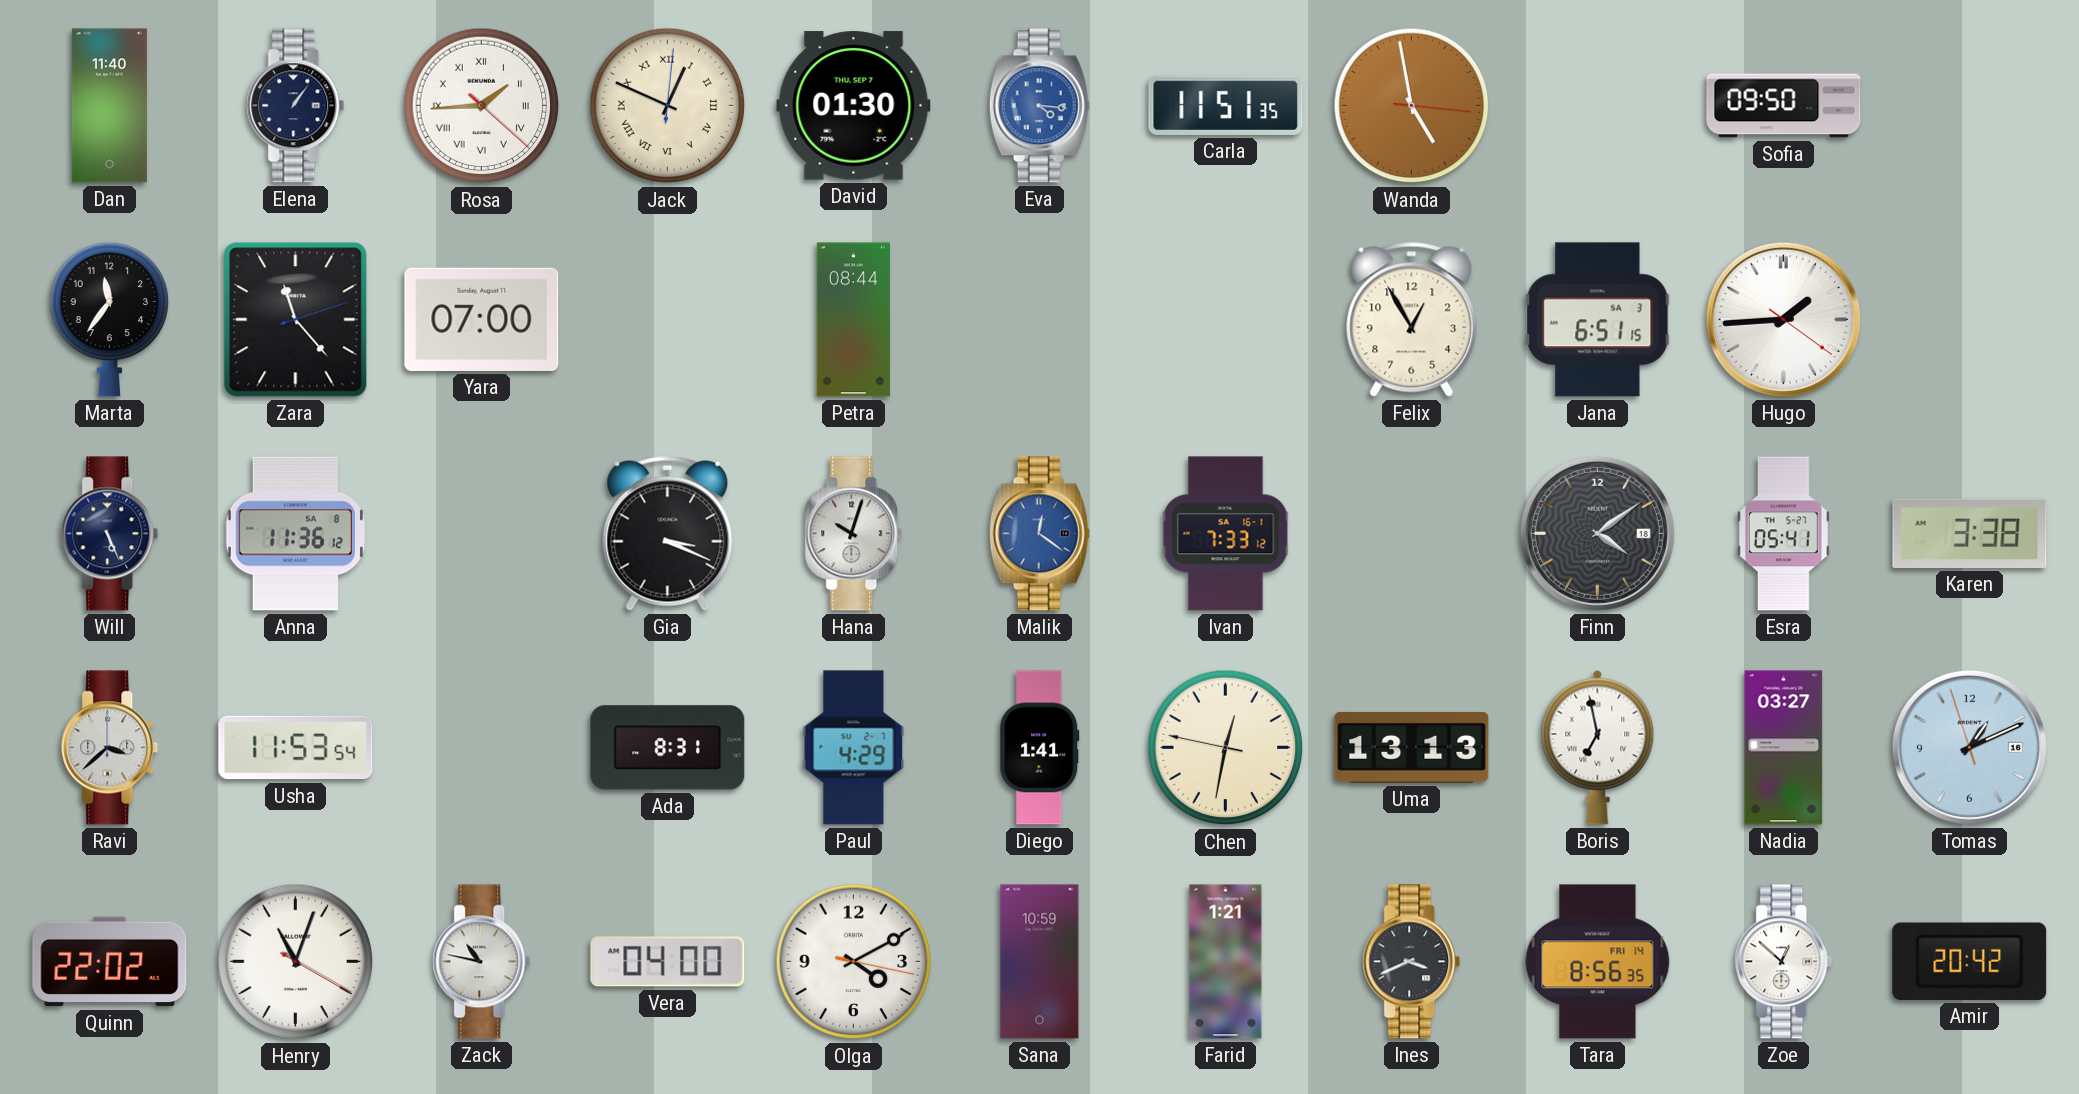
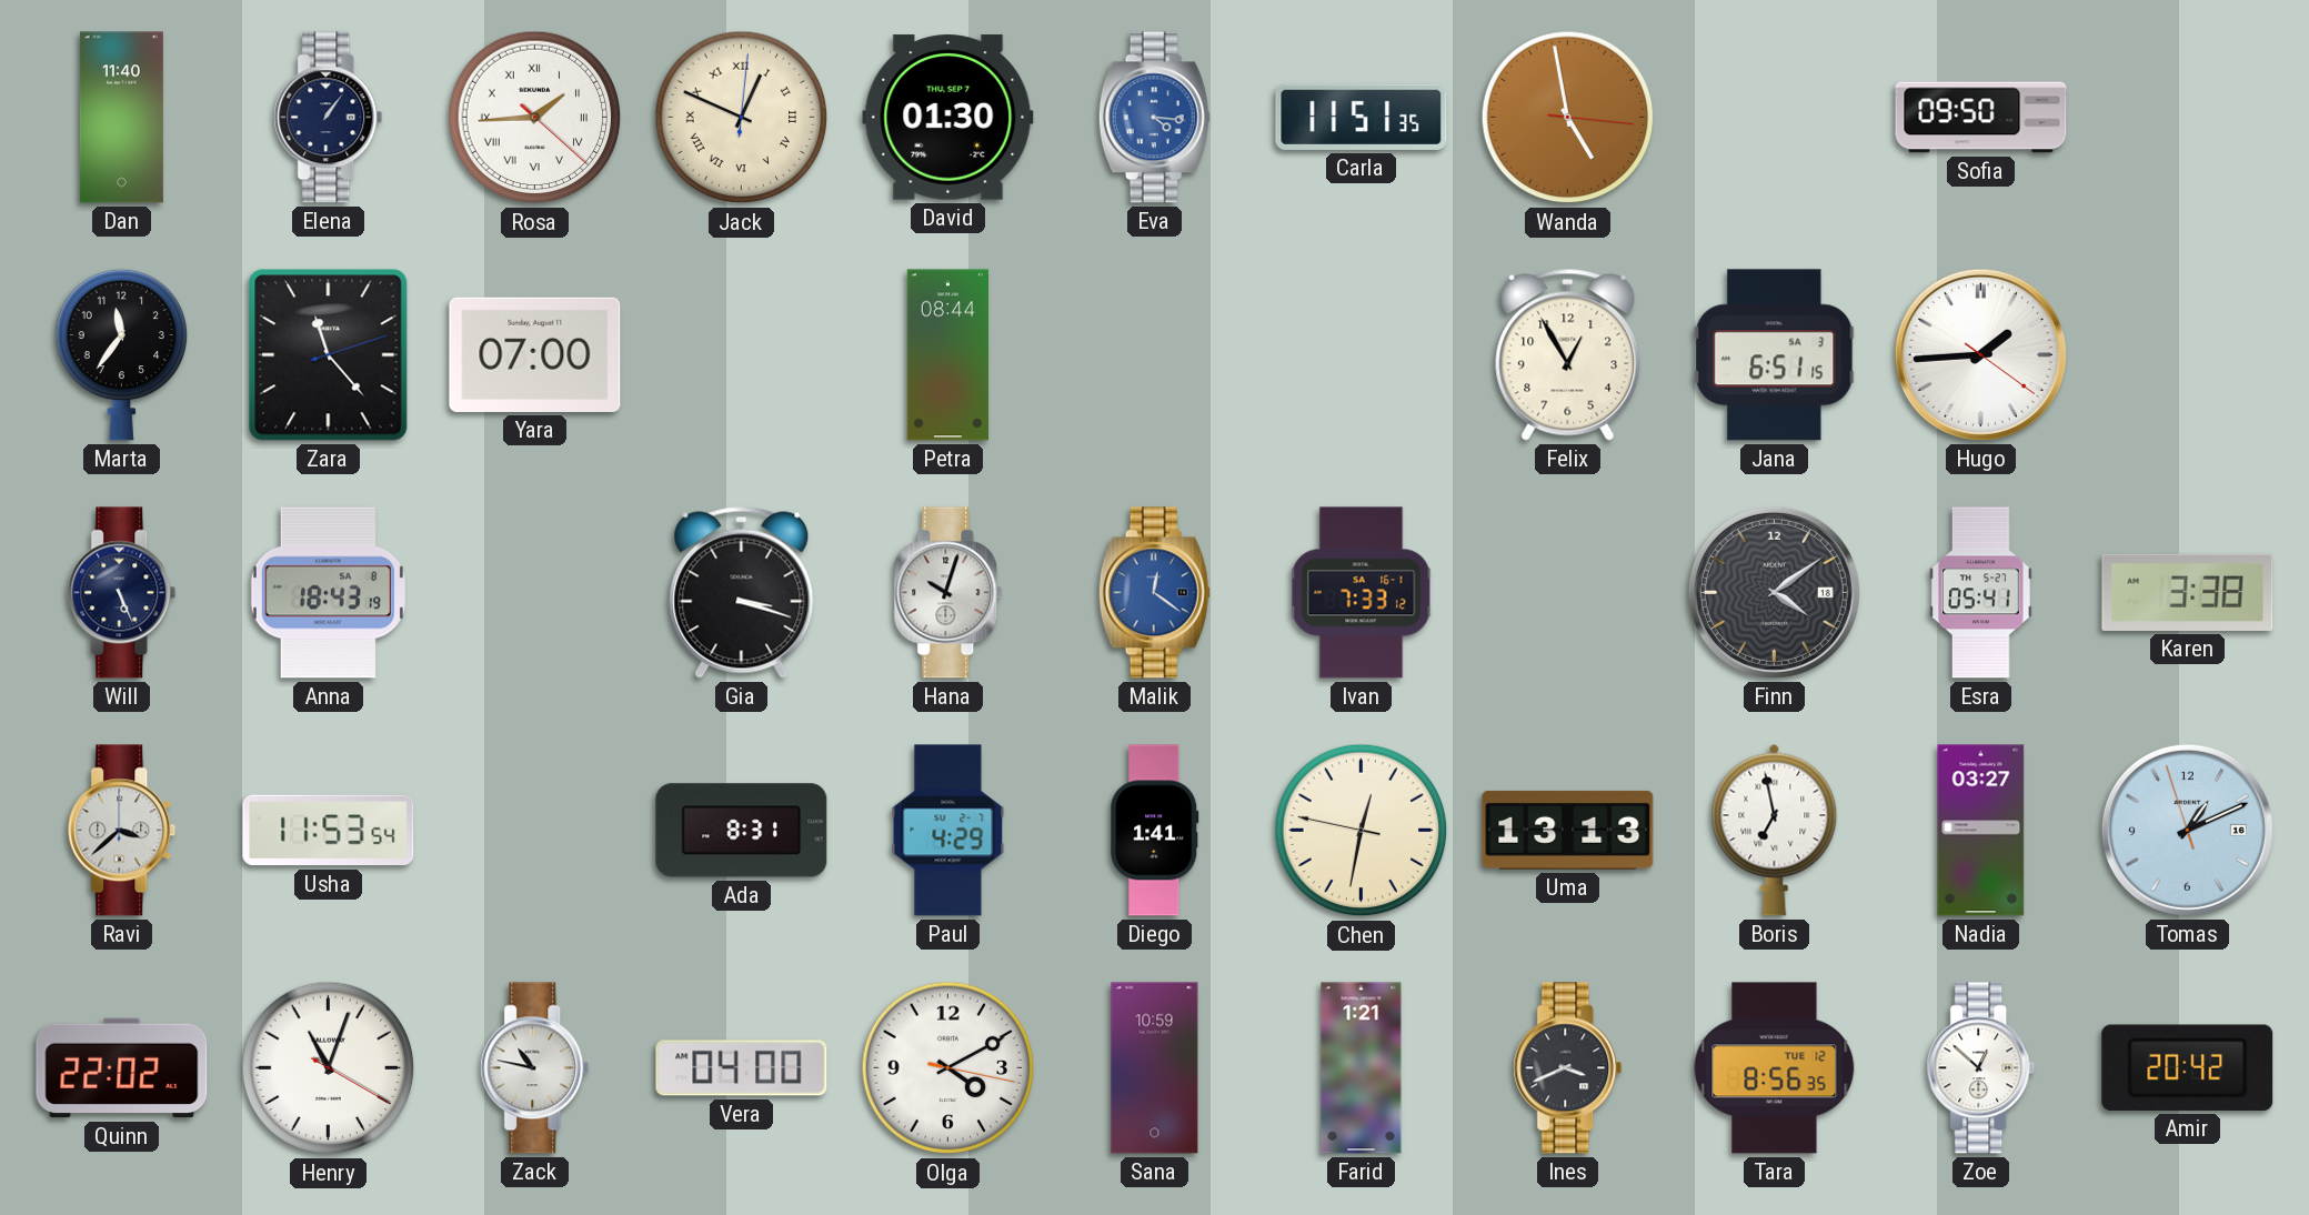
Anna: 11:36 -> 18:43
Gia: 3:19 -> 3:18
Tara date: FRI 14 -> TUE 12
